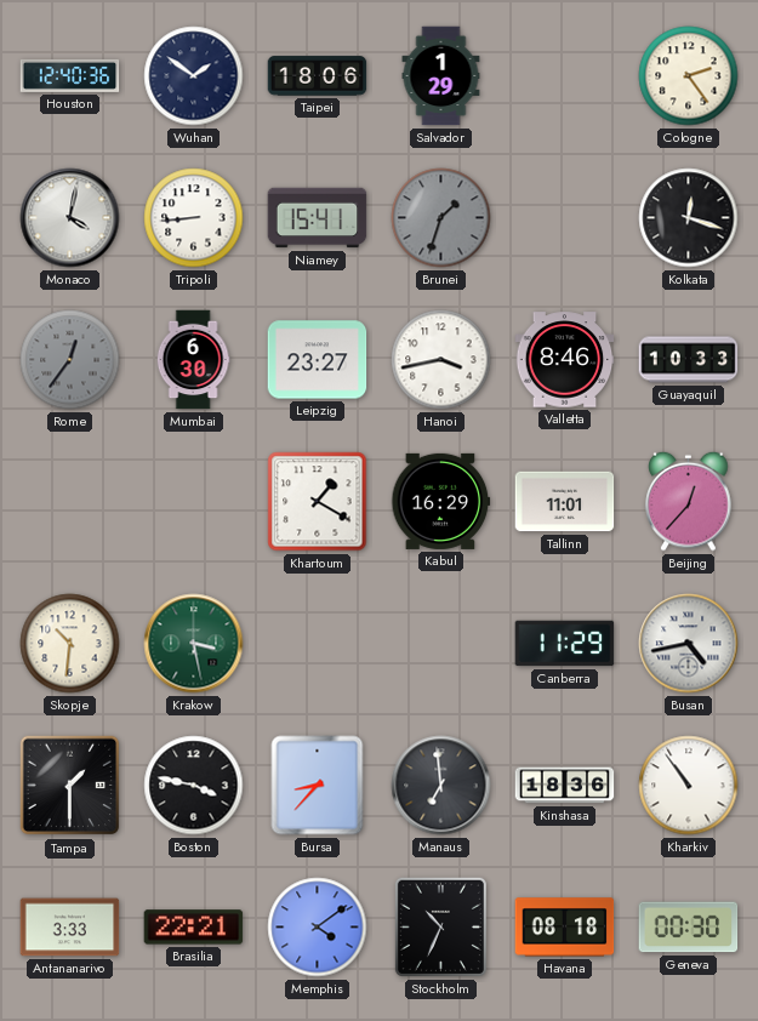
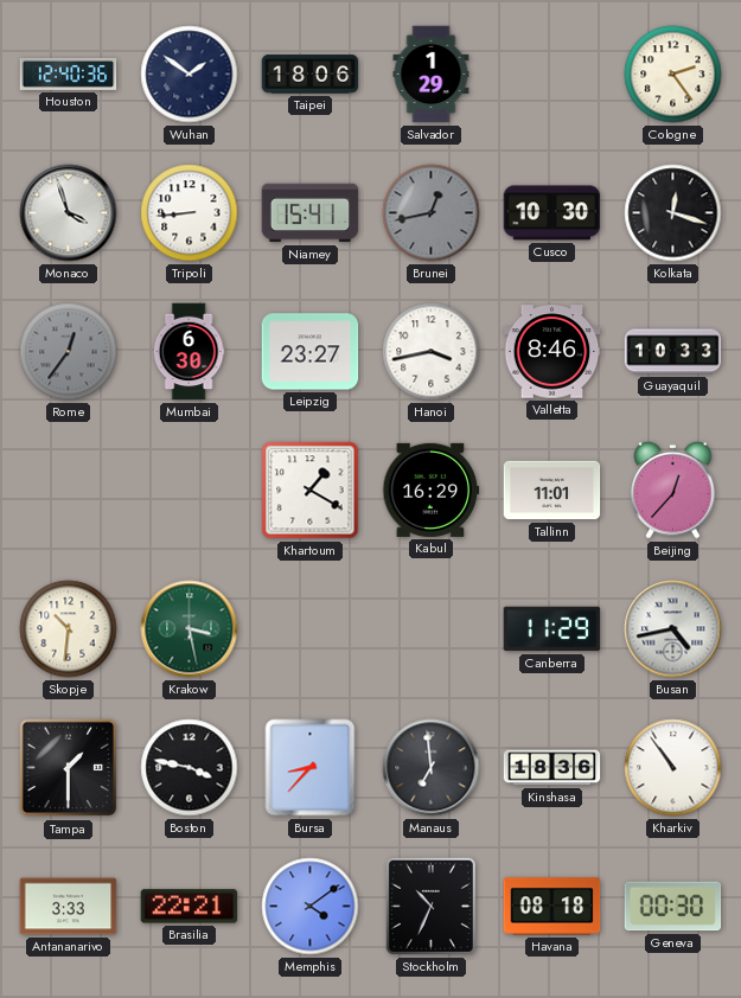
Monaco: 4:02 -> 3:57
Brunei: 1:33 -> 12:43
Cusco: none -> 10:30
